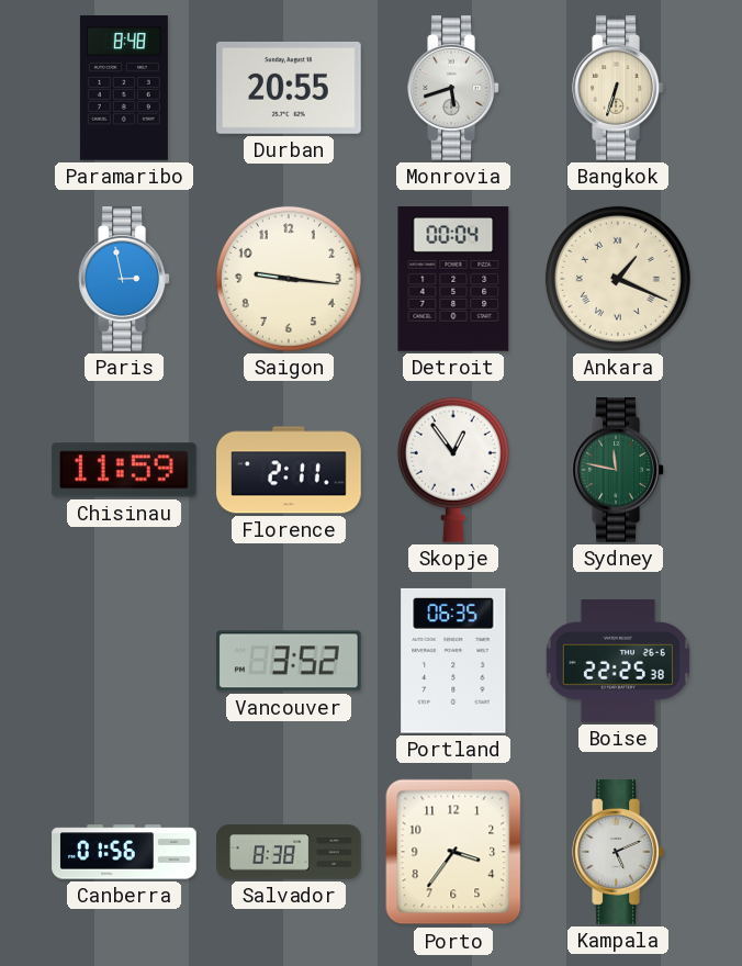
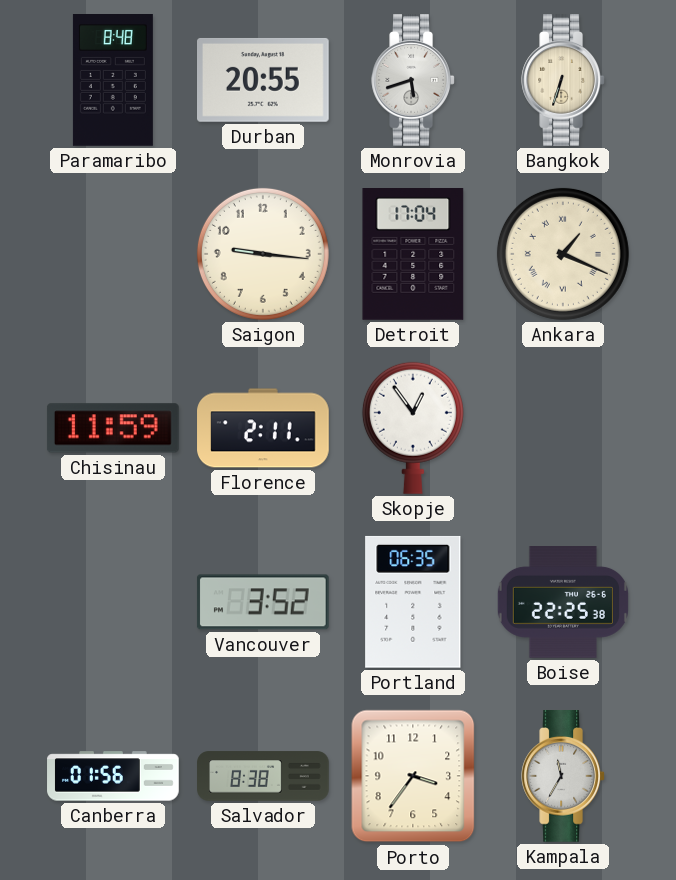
Paris: 2:58 -> none
Detroit: 00:04 -> 17:04
Sydney: 11:47 -> none
Kampala: 5:11 -> 11:35
